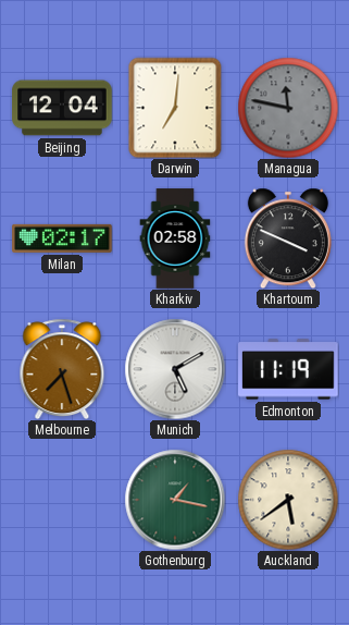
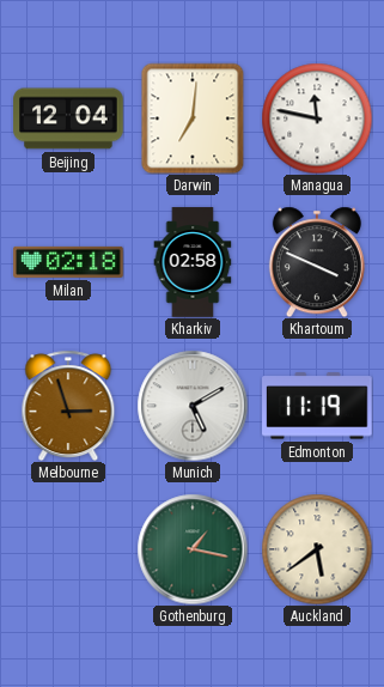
Managua dial: grey -> white
Milan: 02:17 -> 02:18
Melbourne: 7:27 -> 2:57
